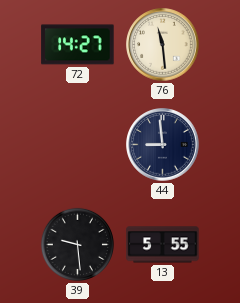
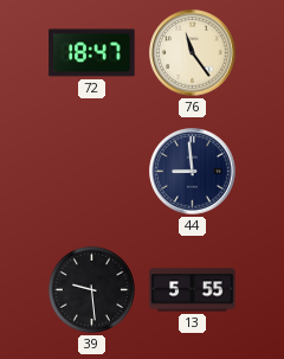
72: 14:27 -> 18:47
76: 11:29 -> 11:24
